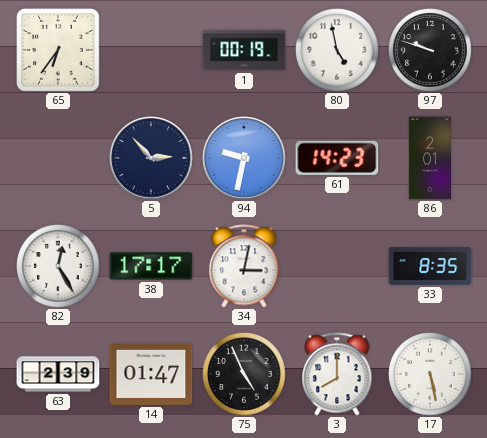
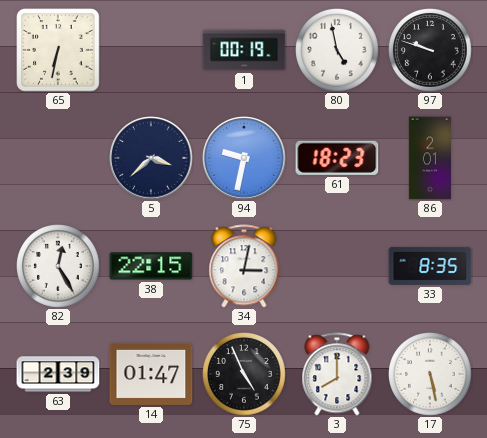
65: 6:36 -> 6:32
5: 2:53 -> 3:38
61: 14:23 -> 18:23
38: 17:17 -> 22:15
